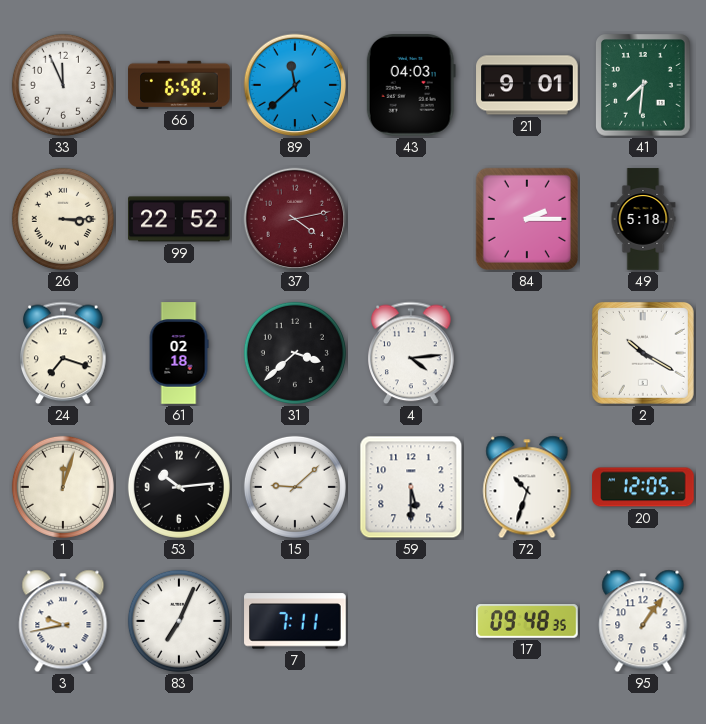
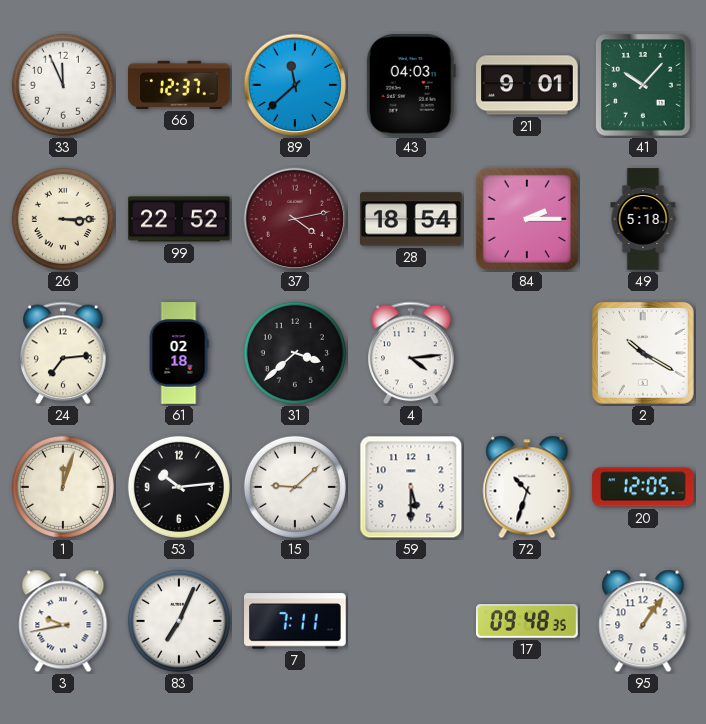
66: 6:58 -> 12:37
41: 7:31 -> 10:07
28: none -> 18:54
24: 7:18 -> 7:14
